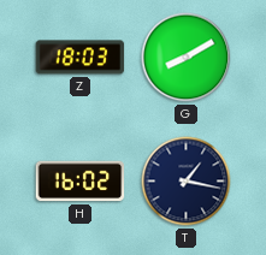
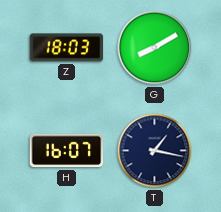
H: 16:02 -> 16:07
